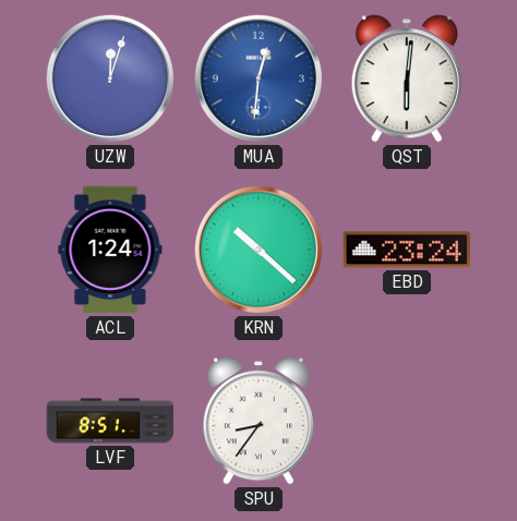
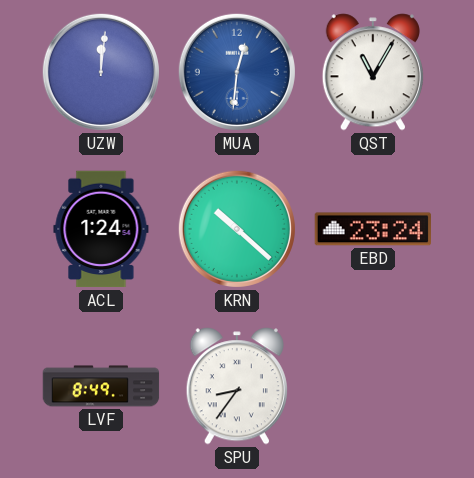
UZW: 12:03 -> 12:01
QST: 6:01 -> 11:05
LVF: 8:51 -> 8:49
